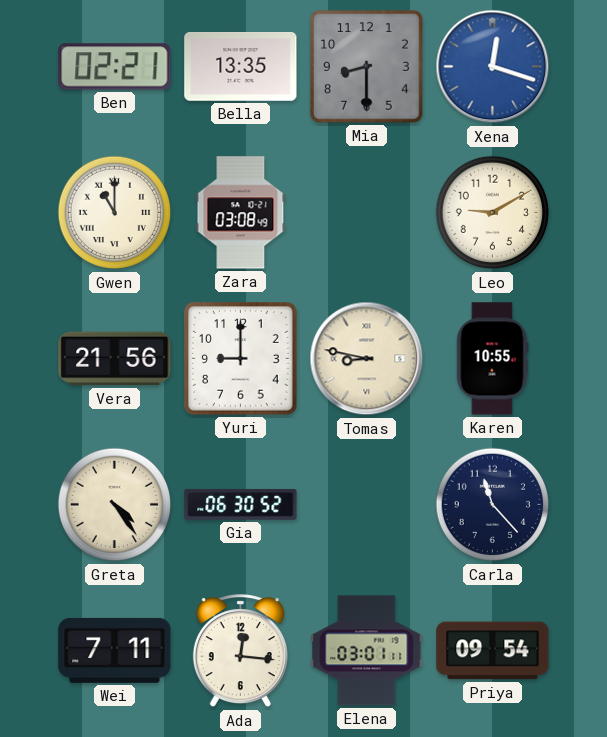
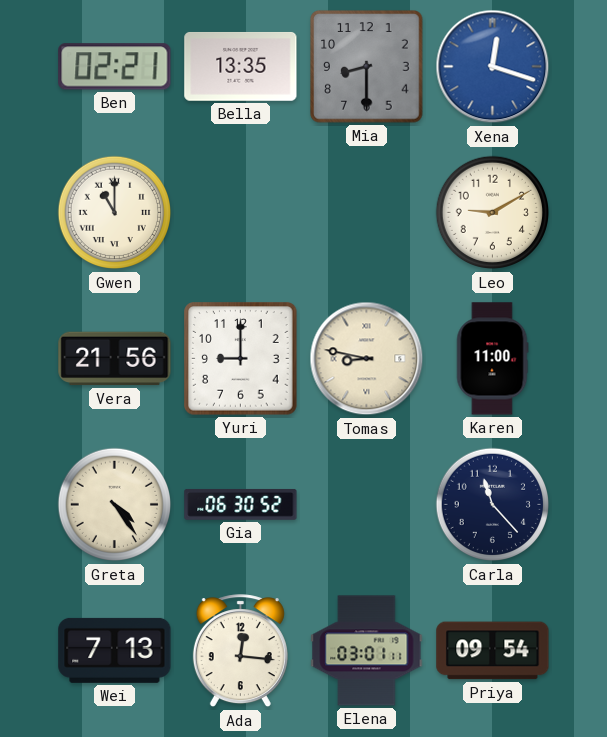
Zara: 03:08 -> none
Karen: 10:55 -> 11:00
Wei: 7:11 -> 7:13
